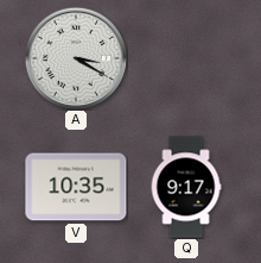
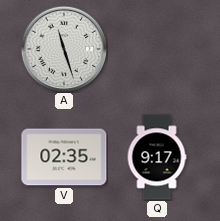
A: 3:20 -> 11:27
V: 10:35 -> 02:35
